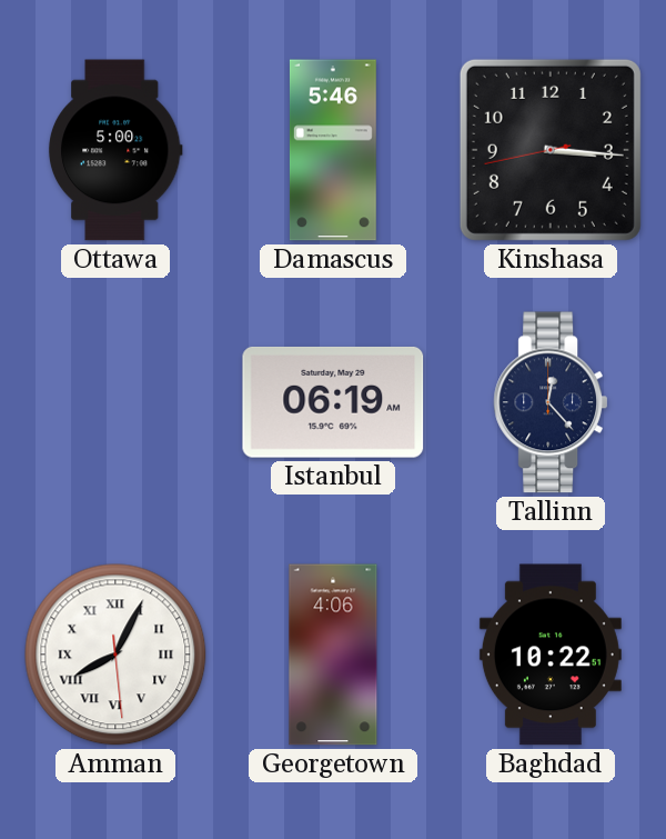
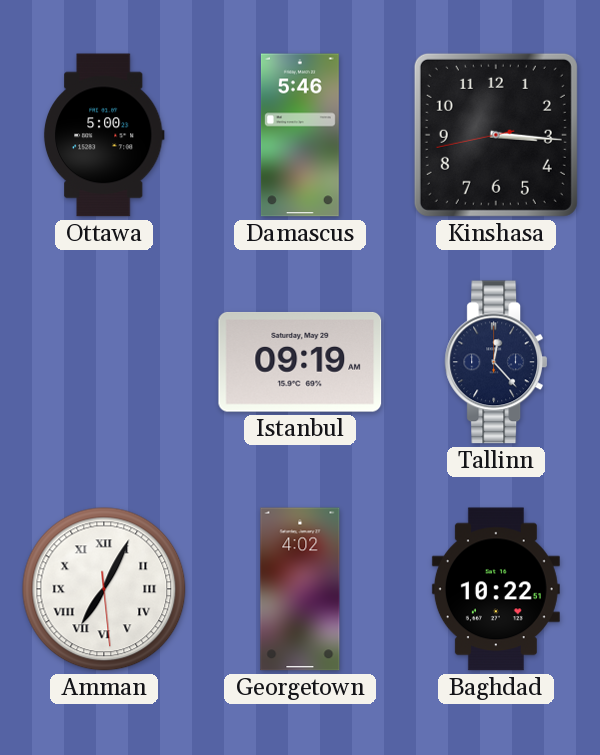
Istanbul: 06:19 -> 09:19
Amman: 8:04 -> 7:04
Georgetown: 4:06 -> 4:02
